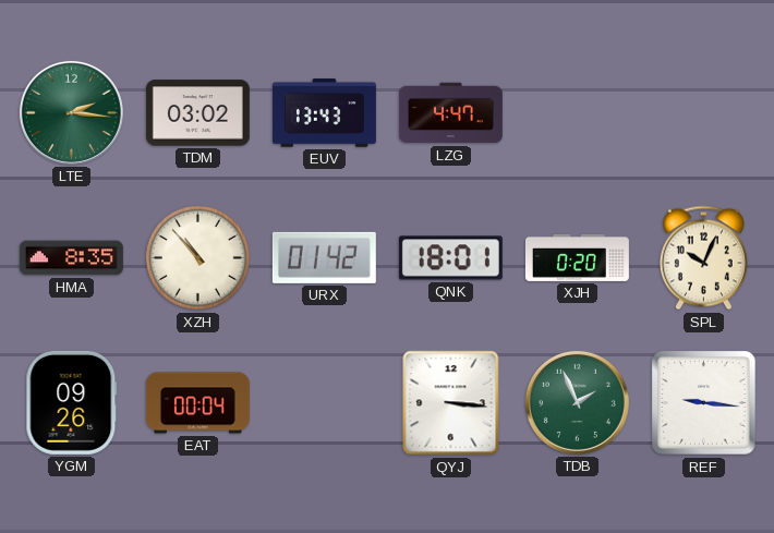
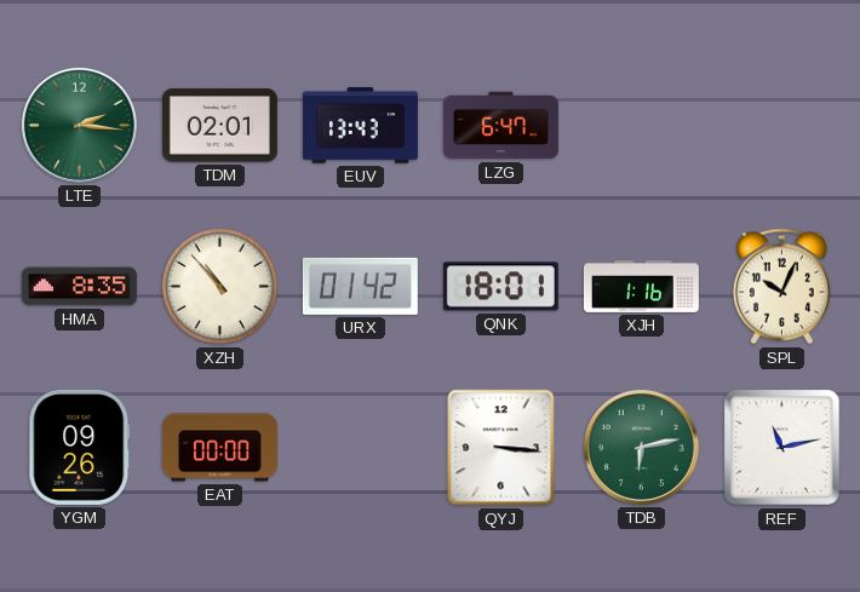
TDM: 03:02 -> 02:01
LZG: 4:47 -> 6:47
XJH: 0:20 -> 1:16
EAT: 00:04 -> 00:00
TDB: 1:56 -> 6:13
REF: 9:16 -> 11:13
